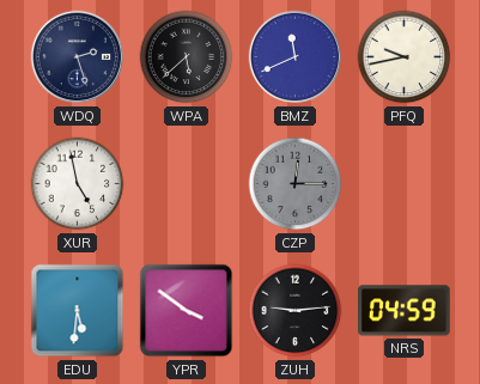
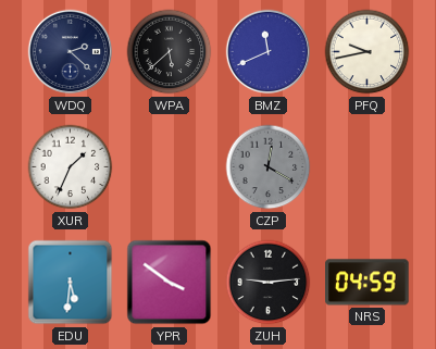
WDQ: 2:27 -> 2:22
XUR: 4:58 -> 1:34
CZP: 12:15 -> 12:20
